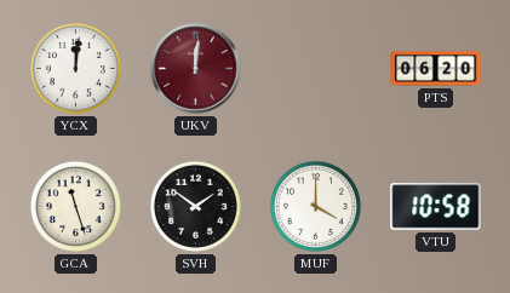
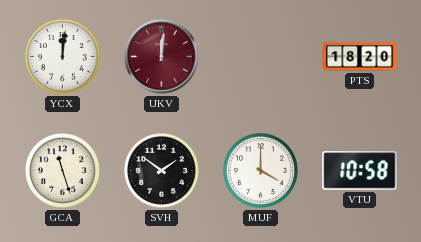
PTS: 06:20 -> 18:20
